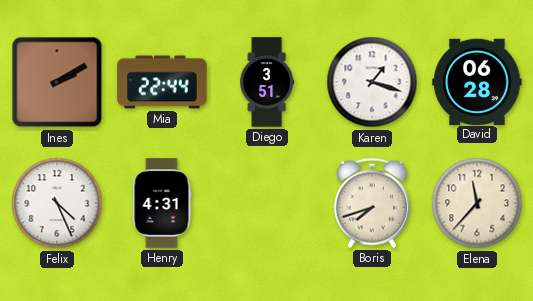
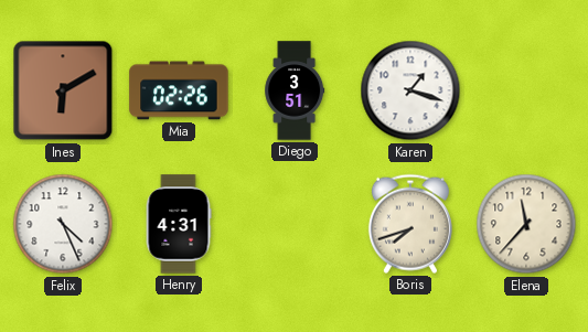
Ines: 2:10 -> 6:10
Mia: 22:44 -> 02:26
David: 06:28 -> none
